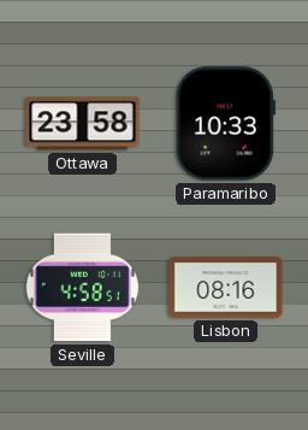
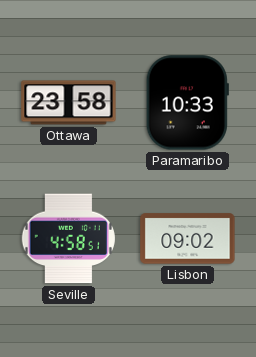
Lisbon: 08:16 -> 09:02
